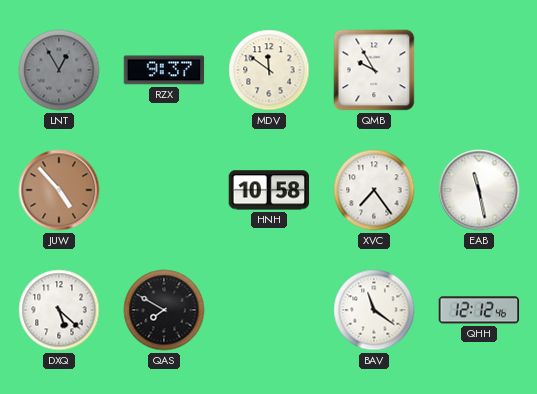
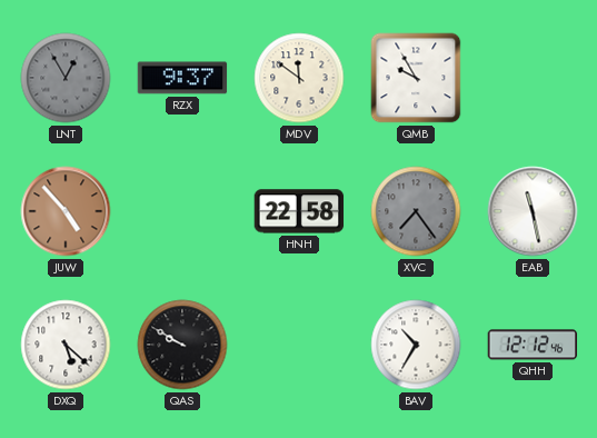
HNH: 10:58 -> 22:58
XVC dial: white -> grey
QAS: 7:50 -> 9:50
BAV: 11:21 -> 10:35
